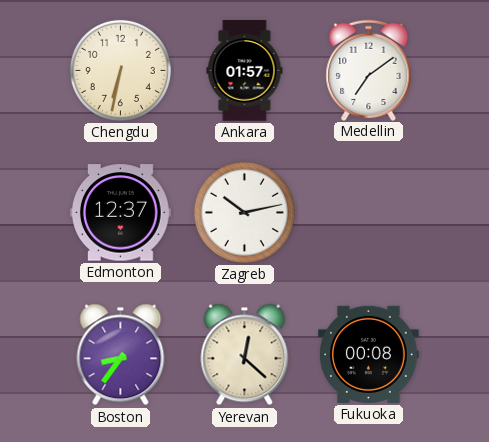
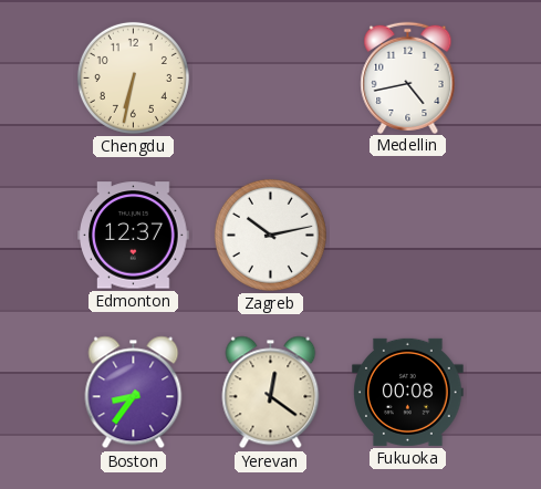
Ankara: 01:57 -> none
Medellin: 7:09 -> 4:43
Yerevan: 12:22 -> 12:21
